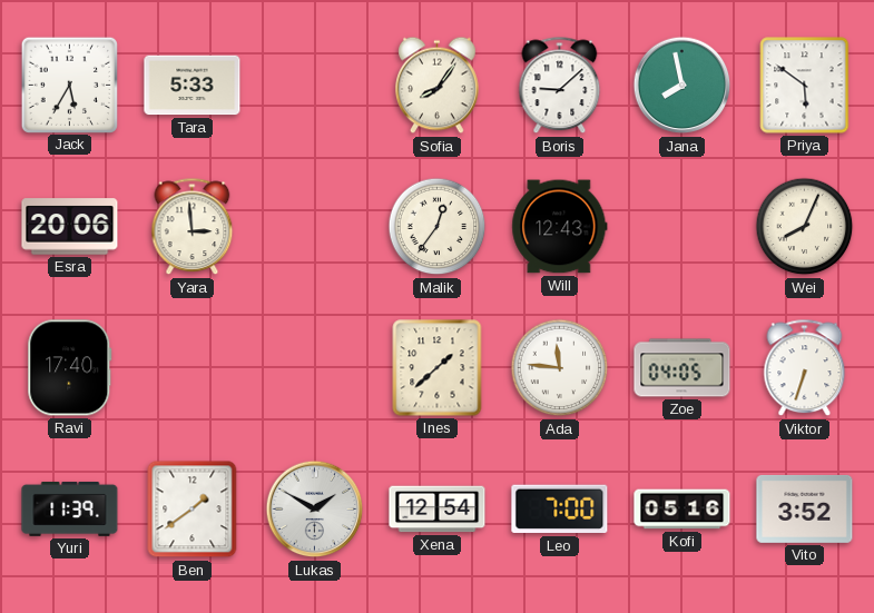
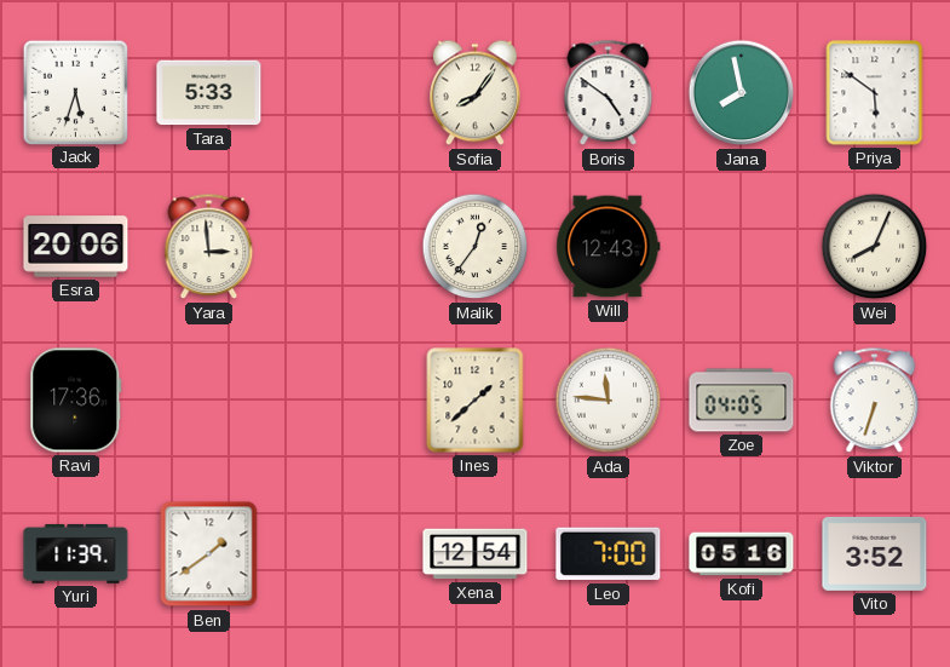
Jack: 5:35 -> 5:33
Boris: 9:08 -> 4:51
Ravi: 17:40 -> 17:36
Lukas: 1:50 -> none
